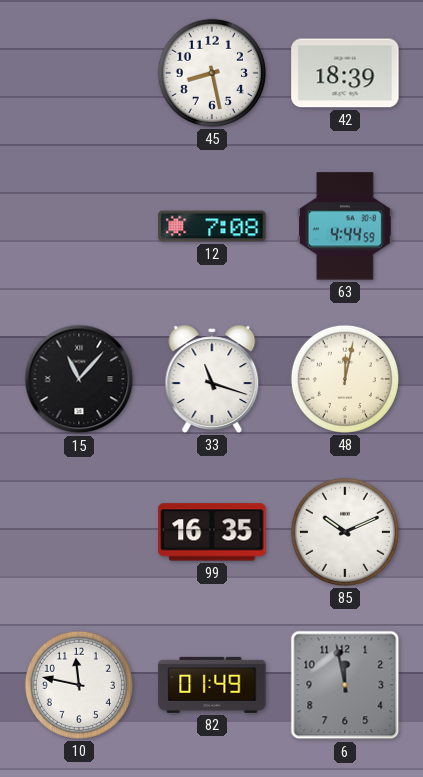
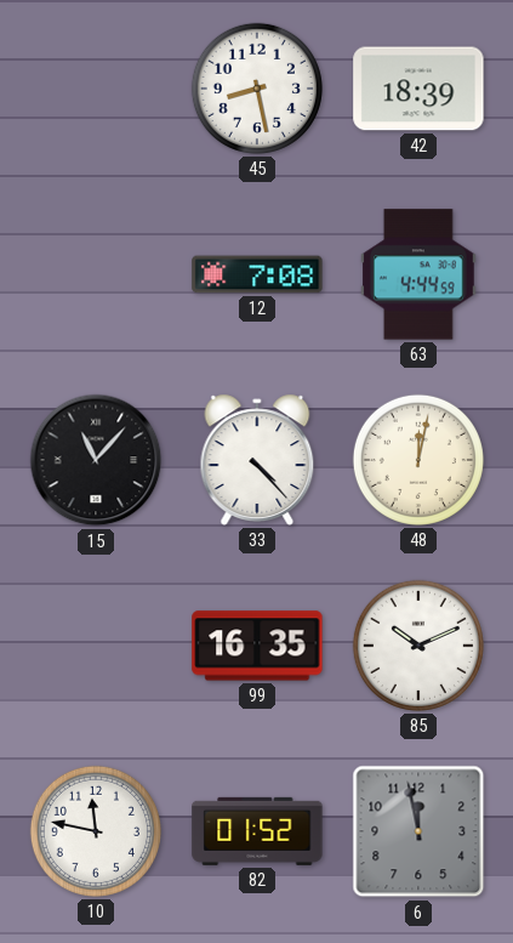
33: 11:18 -> 4:23
82: 01:49 -> 01:52
